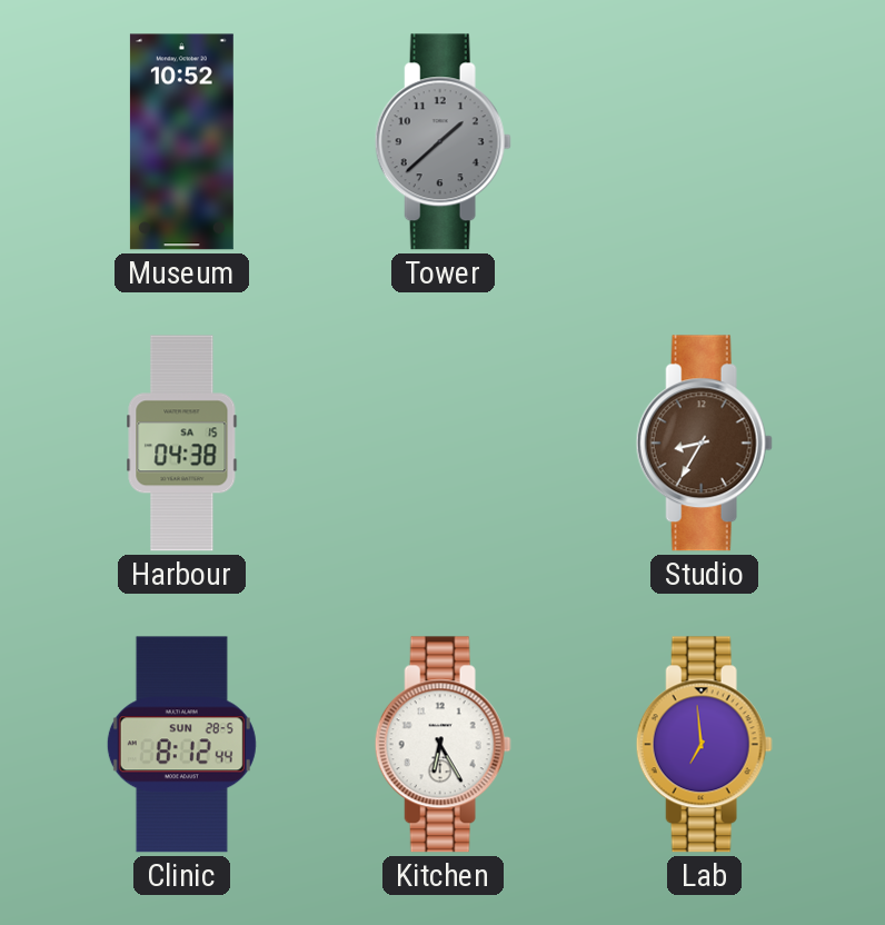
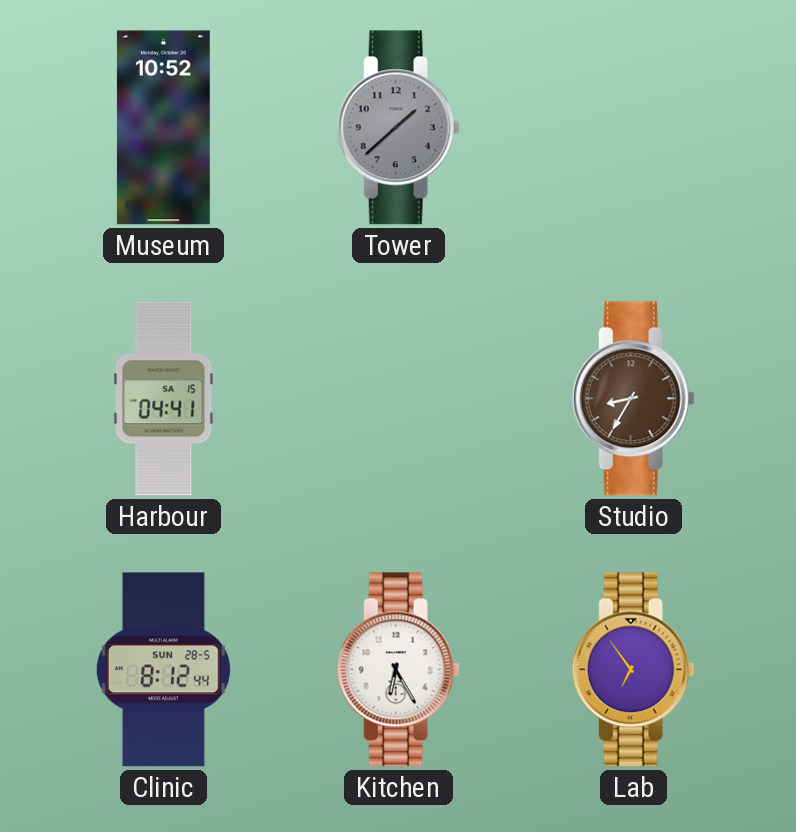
Harbour: 04:38 -> 04:41
Lab: 6:59 -> 6:54
